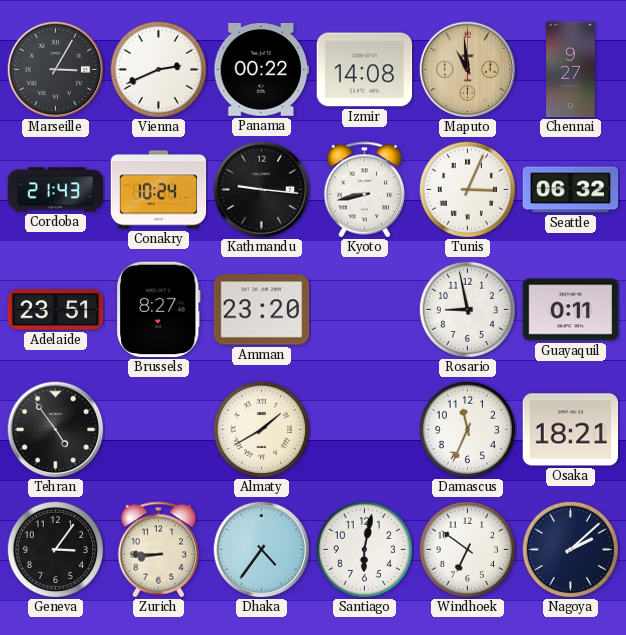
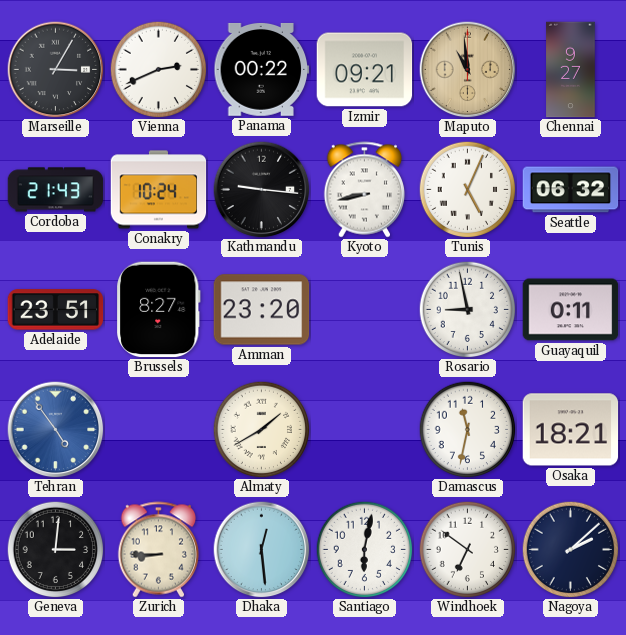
Izmir: 14:08 -> 09:21
Tunis: 3:04 -> 5:04
Tehran dial: black -> blue
Damascus: 11:34 -> 11:32
Geneva: 3:06 -> 3:01
Dhaka: 4:36 -> 12:29
